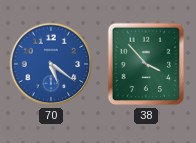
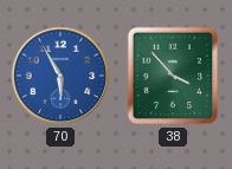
70: 5:21 -> 5:55
